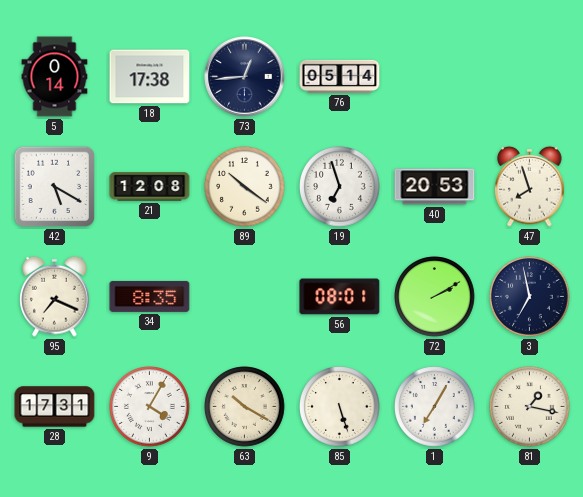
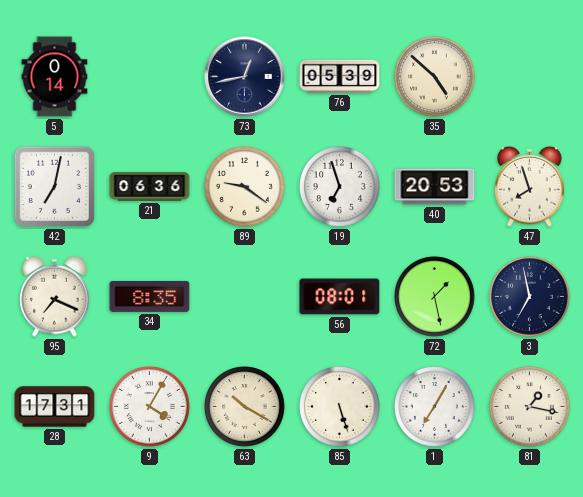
18: 17:38 -> none
73: 12:44 -> 12:43
76: 05:14 -> 05:39
35: none -> 4:52
42: 5:20 -> 7:02
21: 12:08 -> 06:36
89: 10:21 -> 9:21
72: 2:10 -> 1:28
